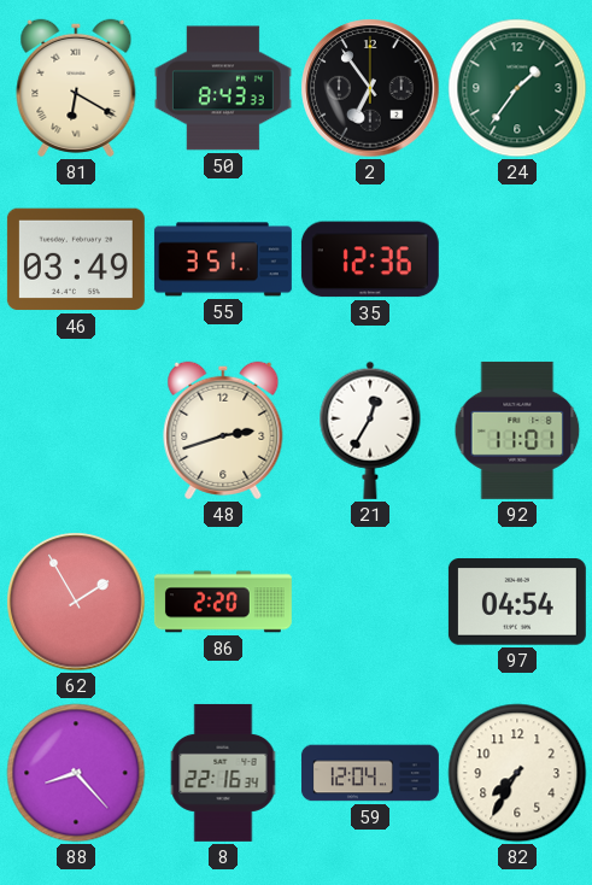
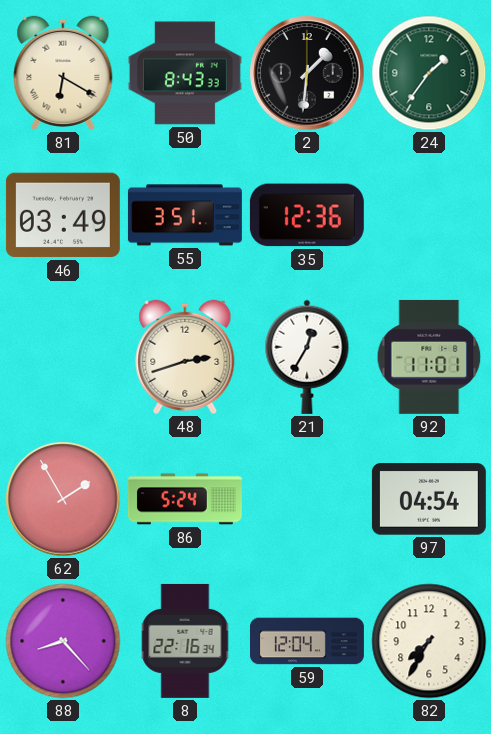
2: 6:54 -> 1:31
86: 2:20 -> 5:24
